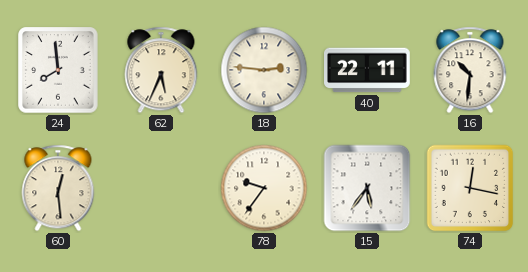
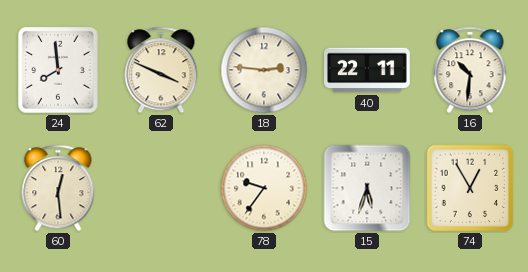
62: 5:34 -> 3:49
15: 5:36 -> 5:33
74: 12:17 -> 12:55
